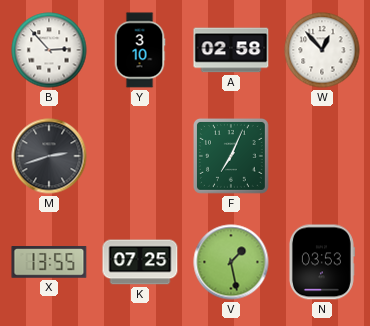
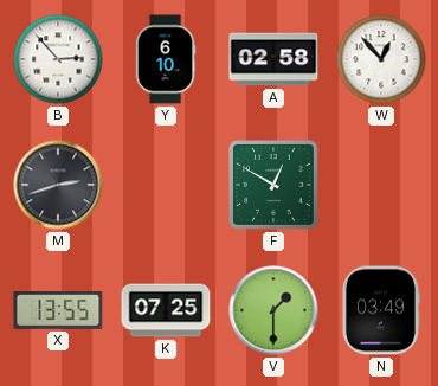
Y: 3:10 -> 6:10
F: 7:04 -> 12:50
V: 1:28 -> 1:30
N: 03:53 -> 03:49
